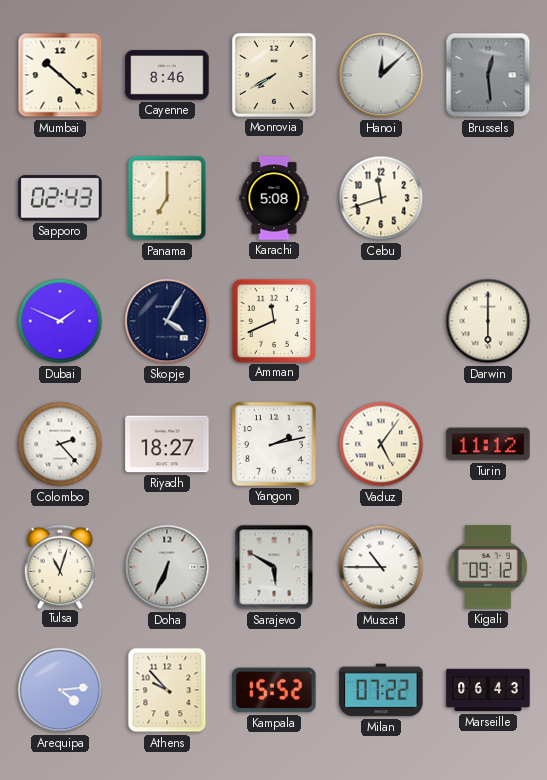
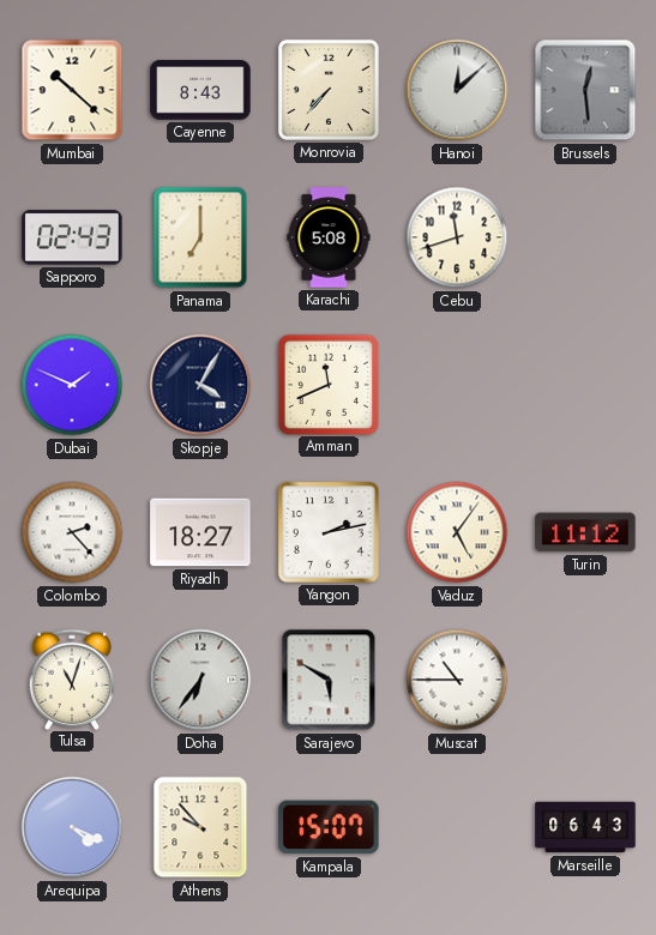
Cayenne: 8:46 -> 8:43
Monrovia: 7:40 -> 7:37
Darwin: 6:00 -> none
Doha: 6:34 -> 6:36
Kigali: 09:12 -> none
Arequipa: 4:14 -> 4:19
Kampala: 15:52 -> 15:07
Milan: 07:22 -> none
